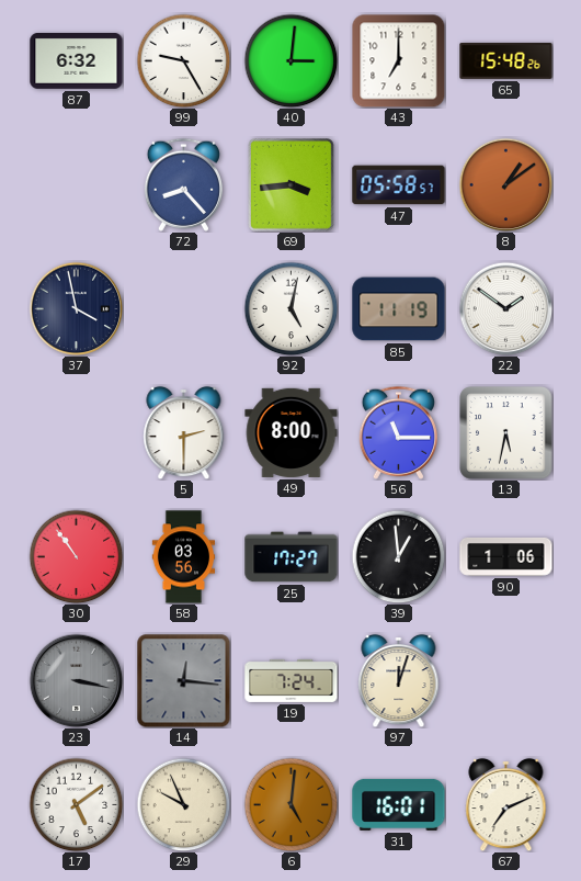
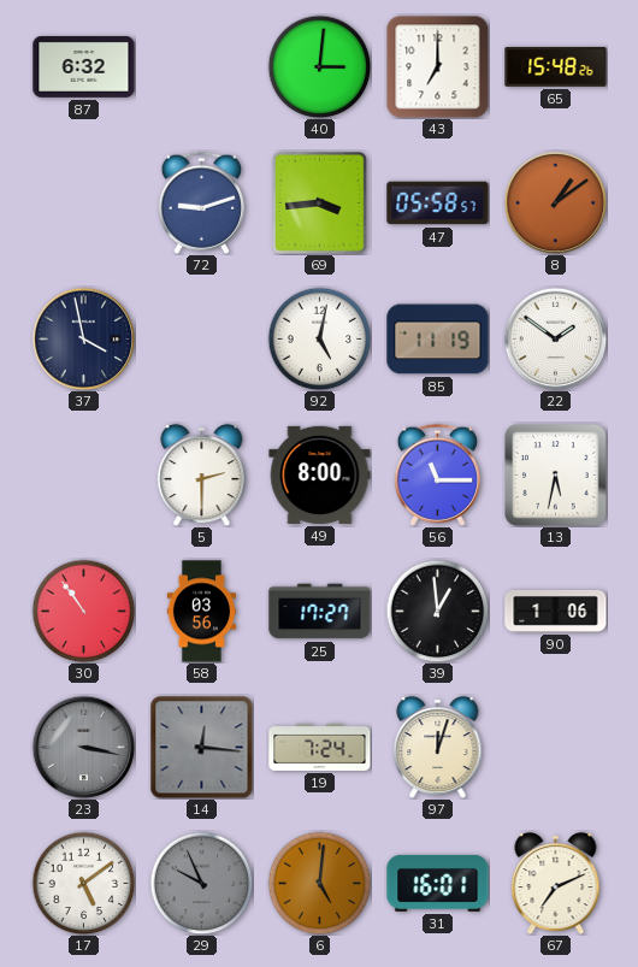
99: 9:25 -> none
72: 8:23 -> 9:12
29 dial: cream -> grey
